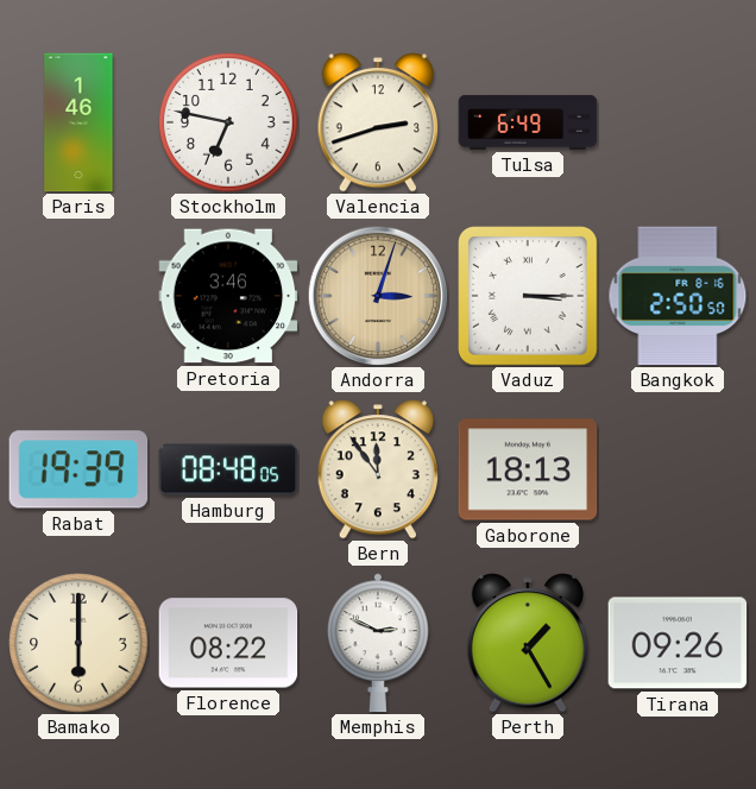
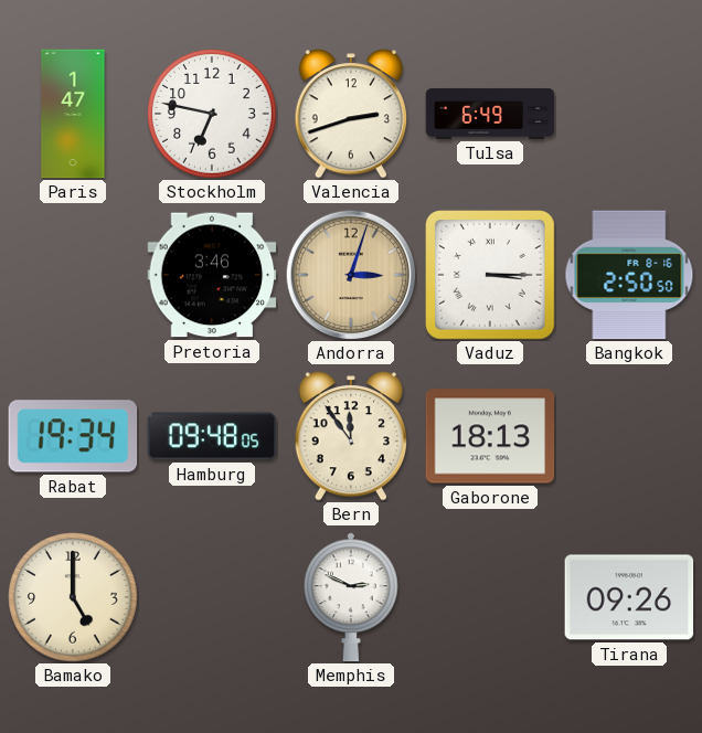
Paris: 1:46 -> 1:47
Rabat: 19:39 -> 19:34
Hamburg: 08:48 -> 09:48
Bamako: 6:00 -> 5:00
Florence: 08:22 -> none
Perth: 1:25 -> none
